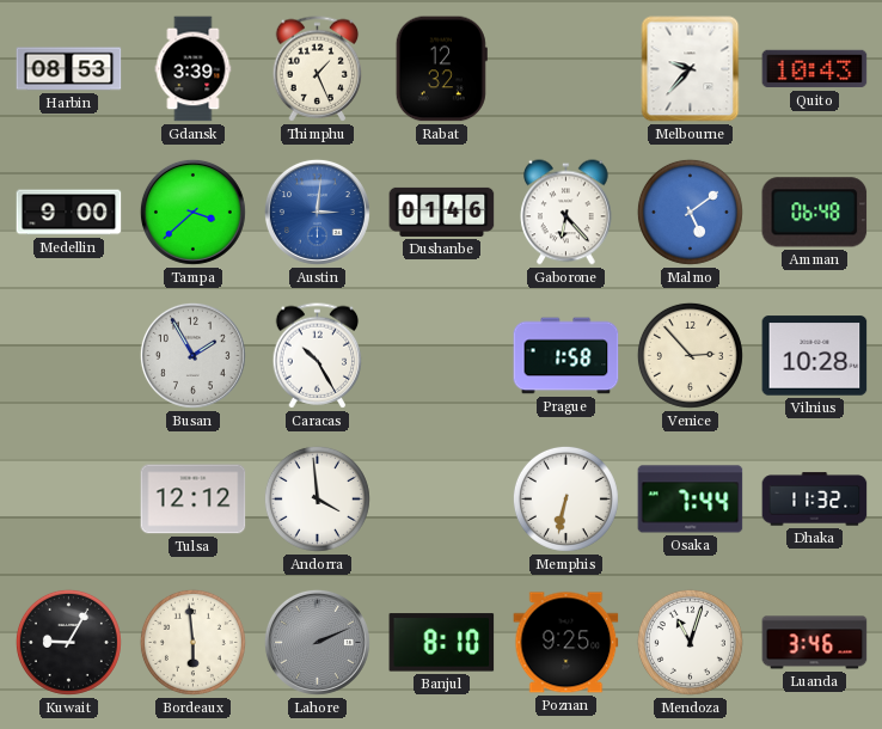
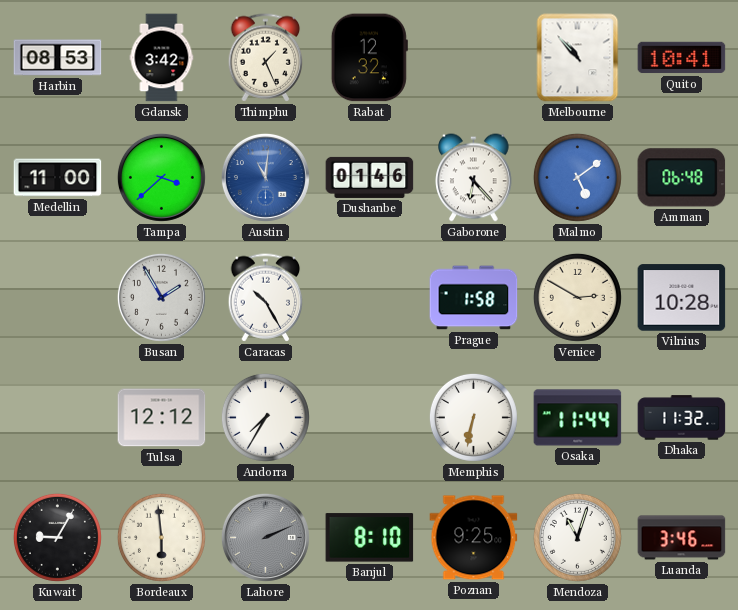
Gdansk: 3:39 -> 3:42
Melbourne: 9:37 -> 10:53
Quito: 10:43 -> 10:41
Medellin: 9:00 -> 11:00
Austin: 3:01 -> 11:01
Venice: 2:53 -> 2:50
Andorra: 3:59 -> 7:35
Osaka: 7:44 -> 11:44
